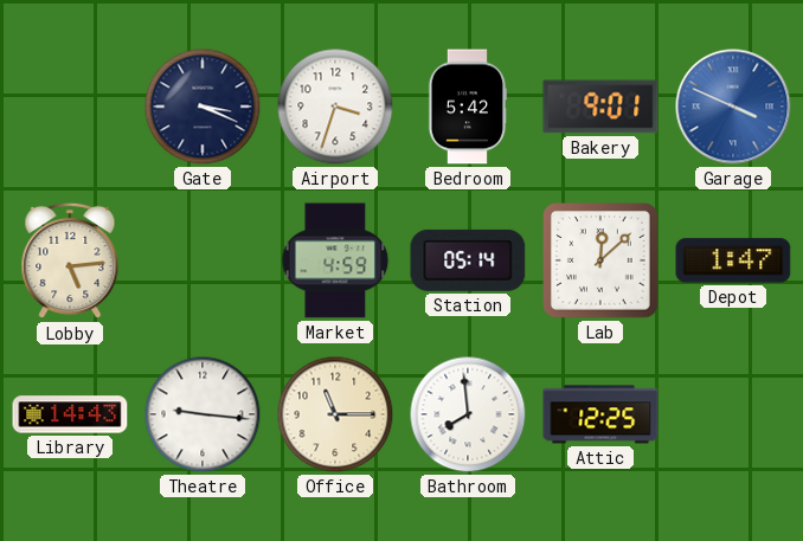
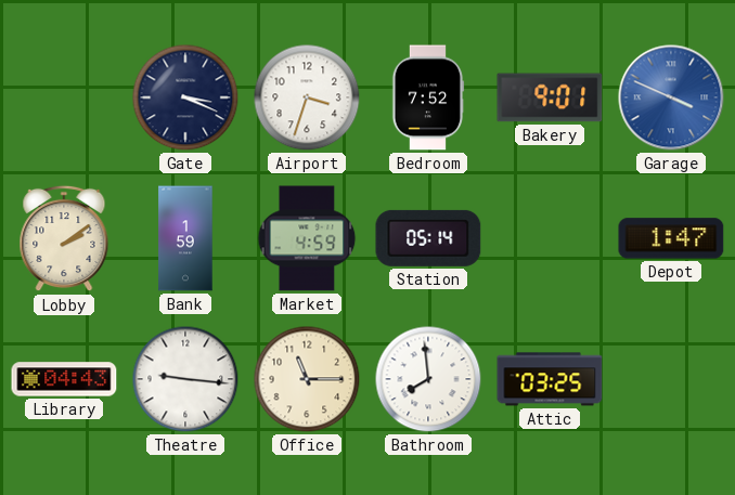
Bedroom: 5:42 -> 7:52
Lobby: 5:14 -> 2:09
Bank: none -> 1:59
Lab: 12:08 -> none
Library: 14:43 -> 04:43
Attic: 12:25 -> 03:25
